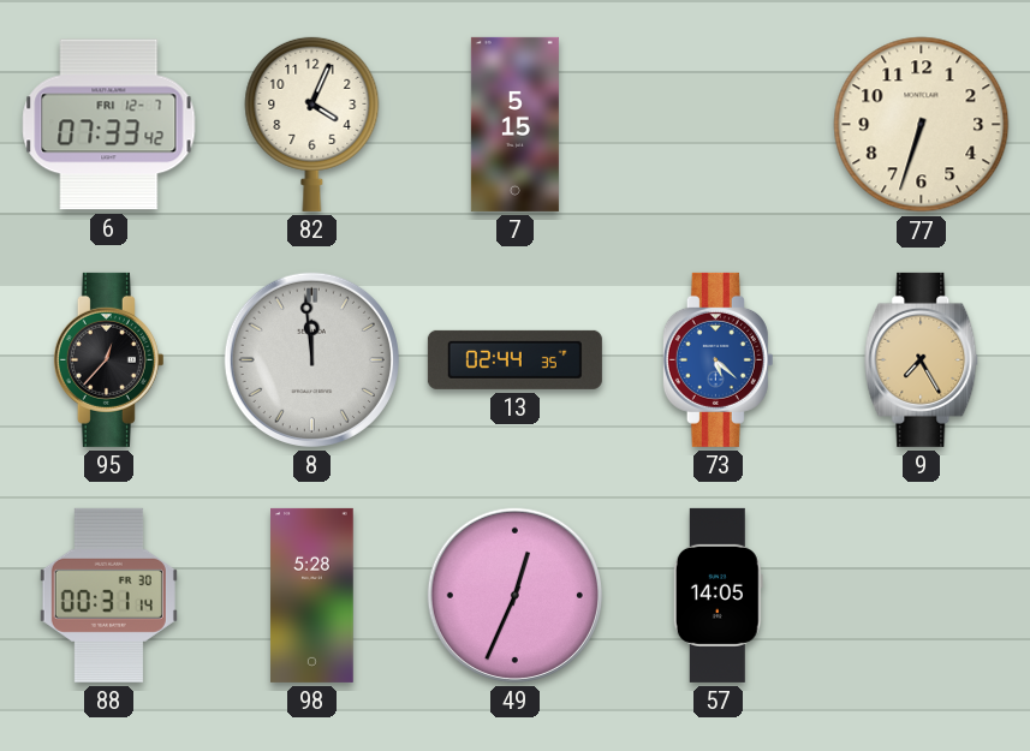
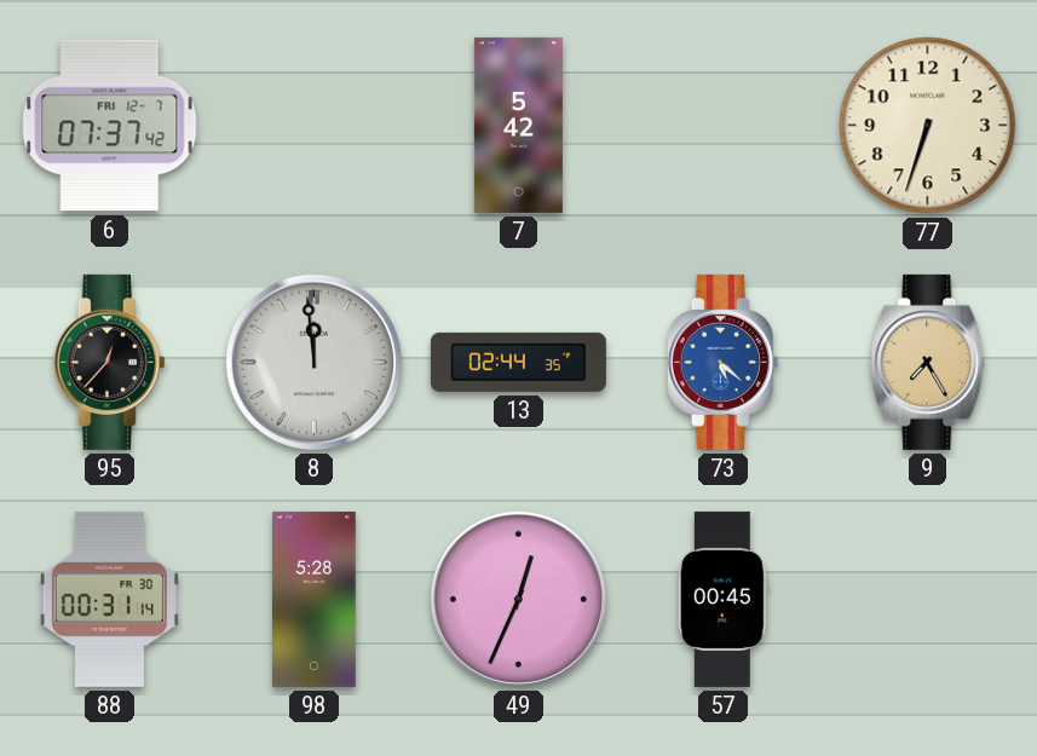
6: 07:33 -> 07:37
82: 4:04 -> none
7: 5:15 -> 5:42
57: 14:05 -> 00:45
